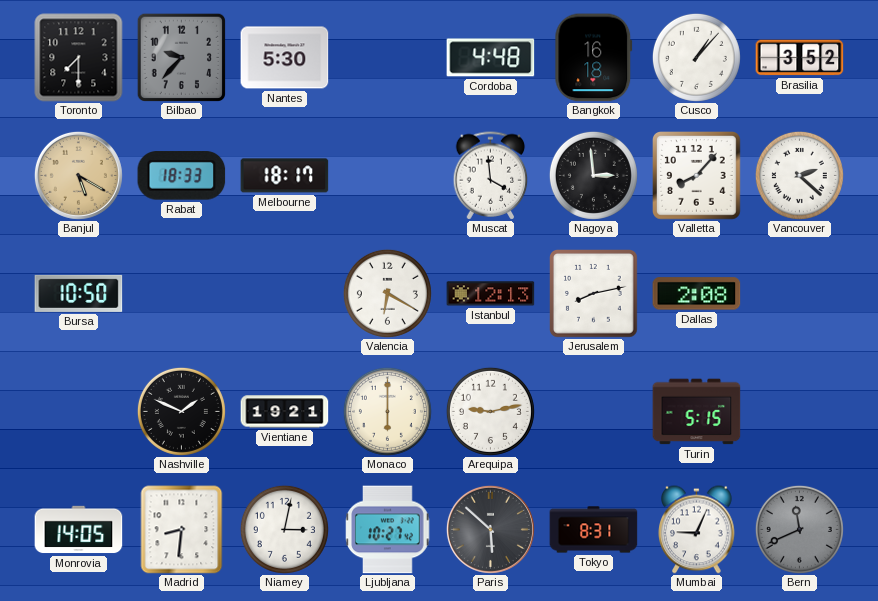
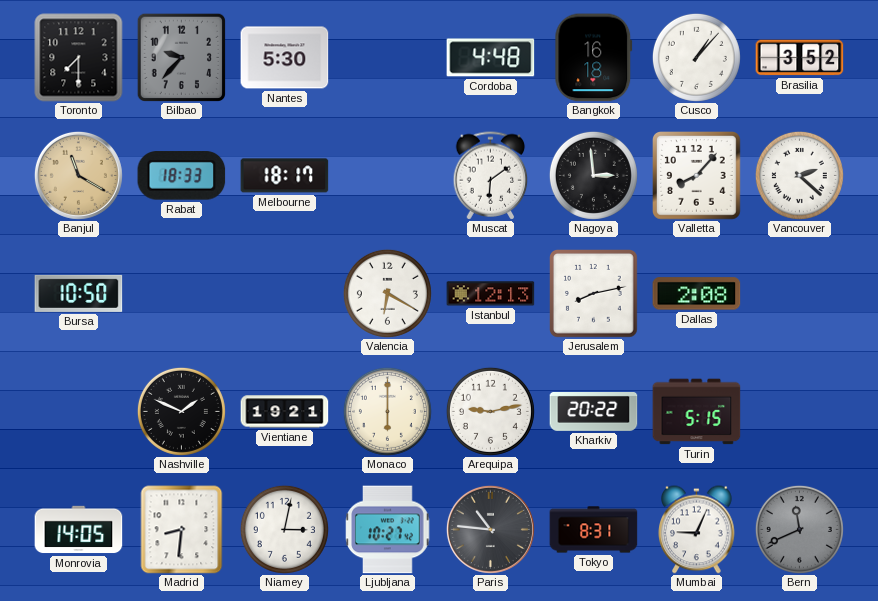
Banjul: 5:20 -> 11:20
Muscat: 3:59 -> 6:09
Kharkiv: none -> 20:22
Paris: 5:52 -> 10:46
